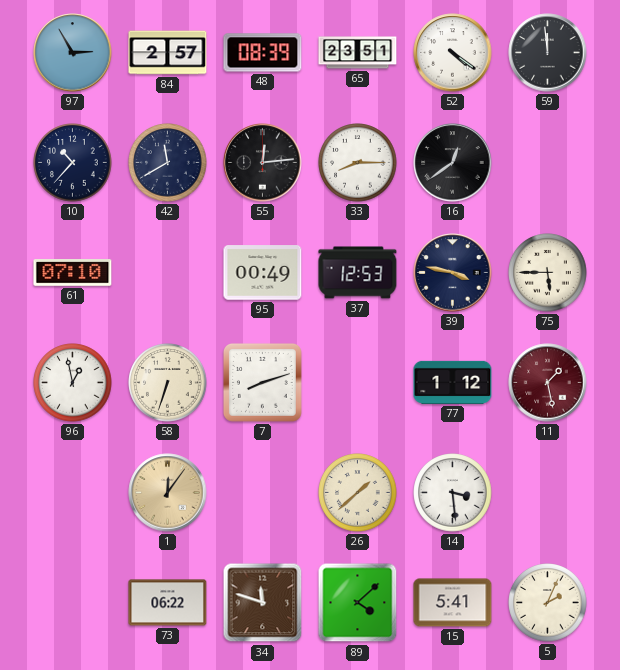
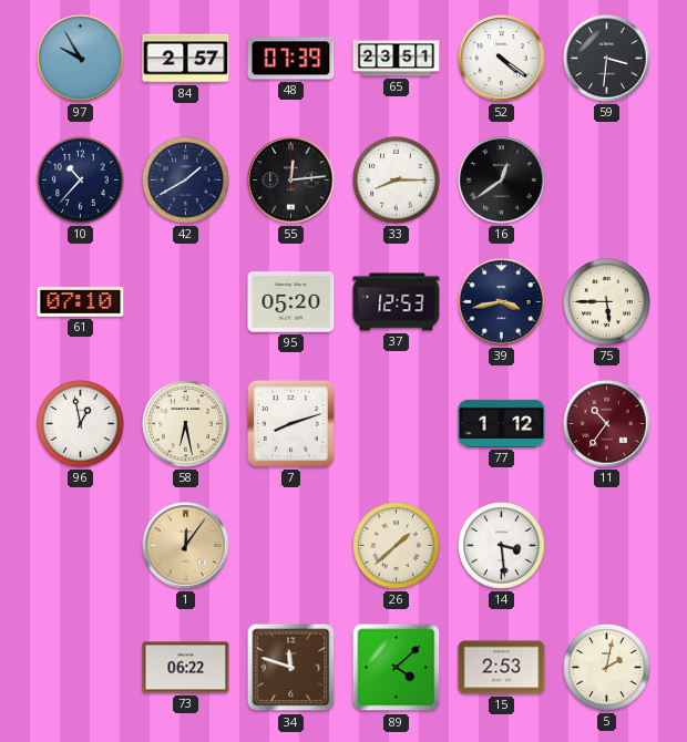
97: 2:55 -> 9:55
48: 08:39 -> 07:39
59: 11:59 -> 3:31
42: 11:40 -> 1:40
95: 00:49 -> 05:20
39: 3:47 -> 3:43
58: 6:33 -> 6:28
11: 1:28 -> 10:36
15: 5:41 -> 2:53
5: 2:04 -> 2:02
